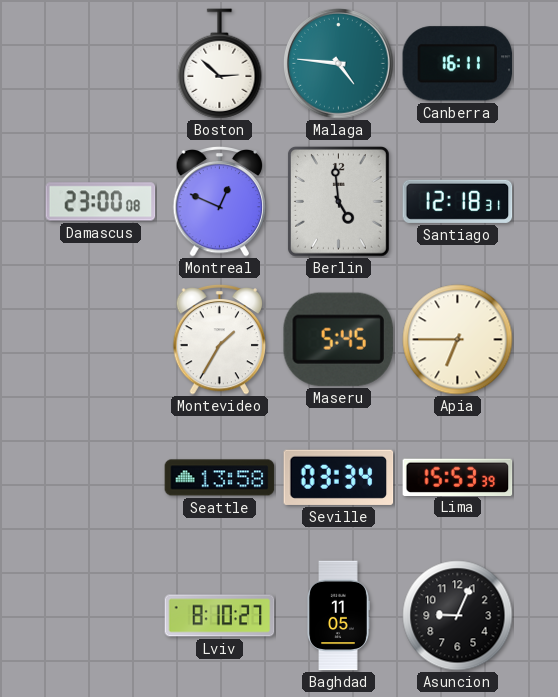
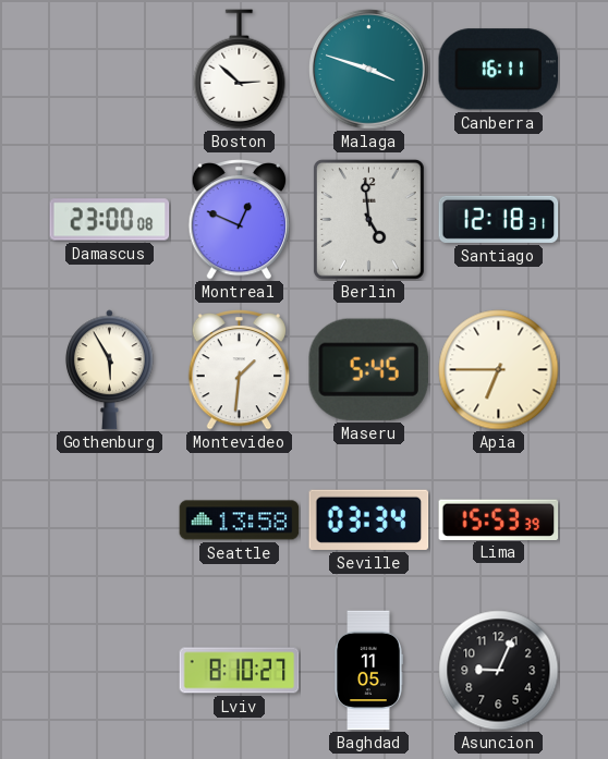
Malaga: 4:46 -> 3:48
Gothenburg: none -> 5:55
Montevideo: 1:35 -> 1:31
